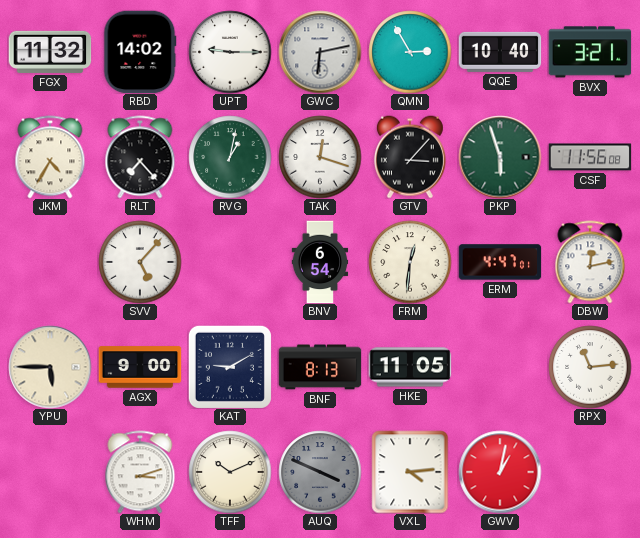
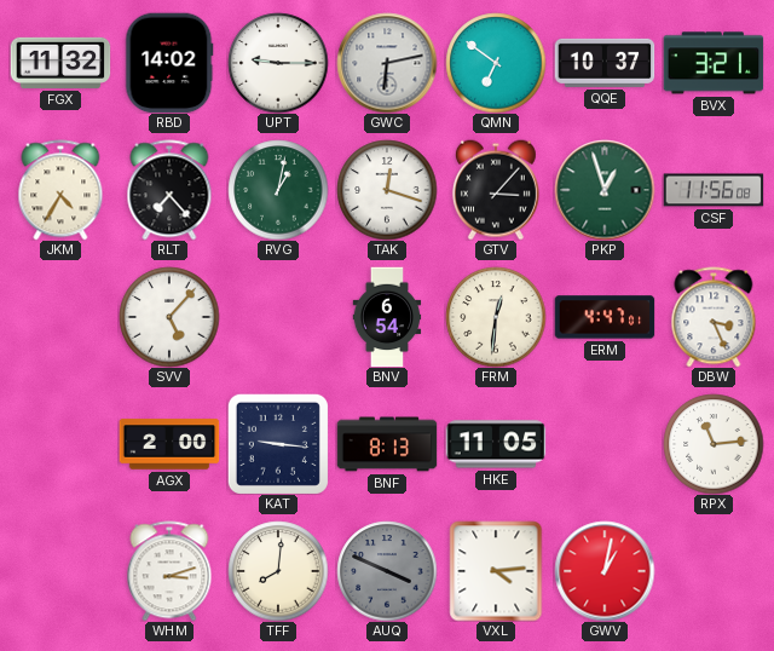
QMN: 2:55 -> 6:51
QQE: 10:40 -> 10:37
PKP: 5:57 -> 12:57
DBW: 12:13 -> 3:26
YPU: 5:45 -> none
AGX: 9:00 -> 2:00
KAT: 9:10 -> 9:16
TFF: 10:11 -> 8:01
